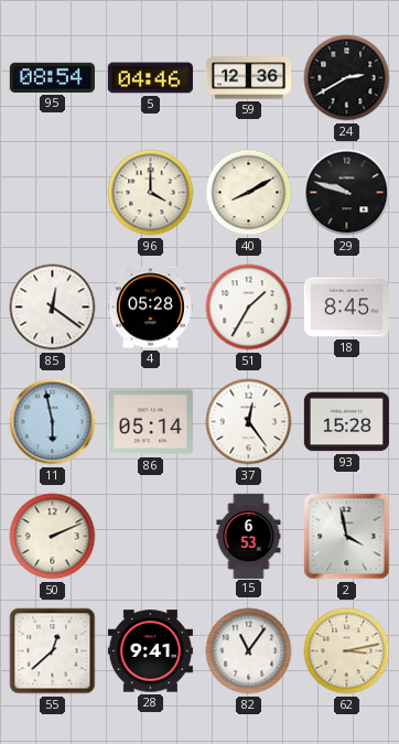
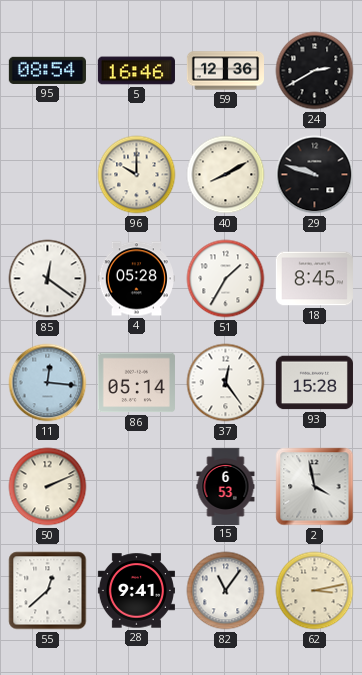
5: 04:46 -> 16:46
96: 4:00 -> 10:00
11: 5:58 -> 12:16
